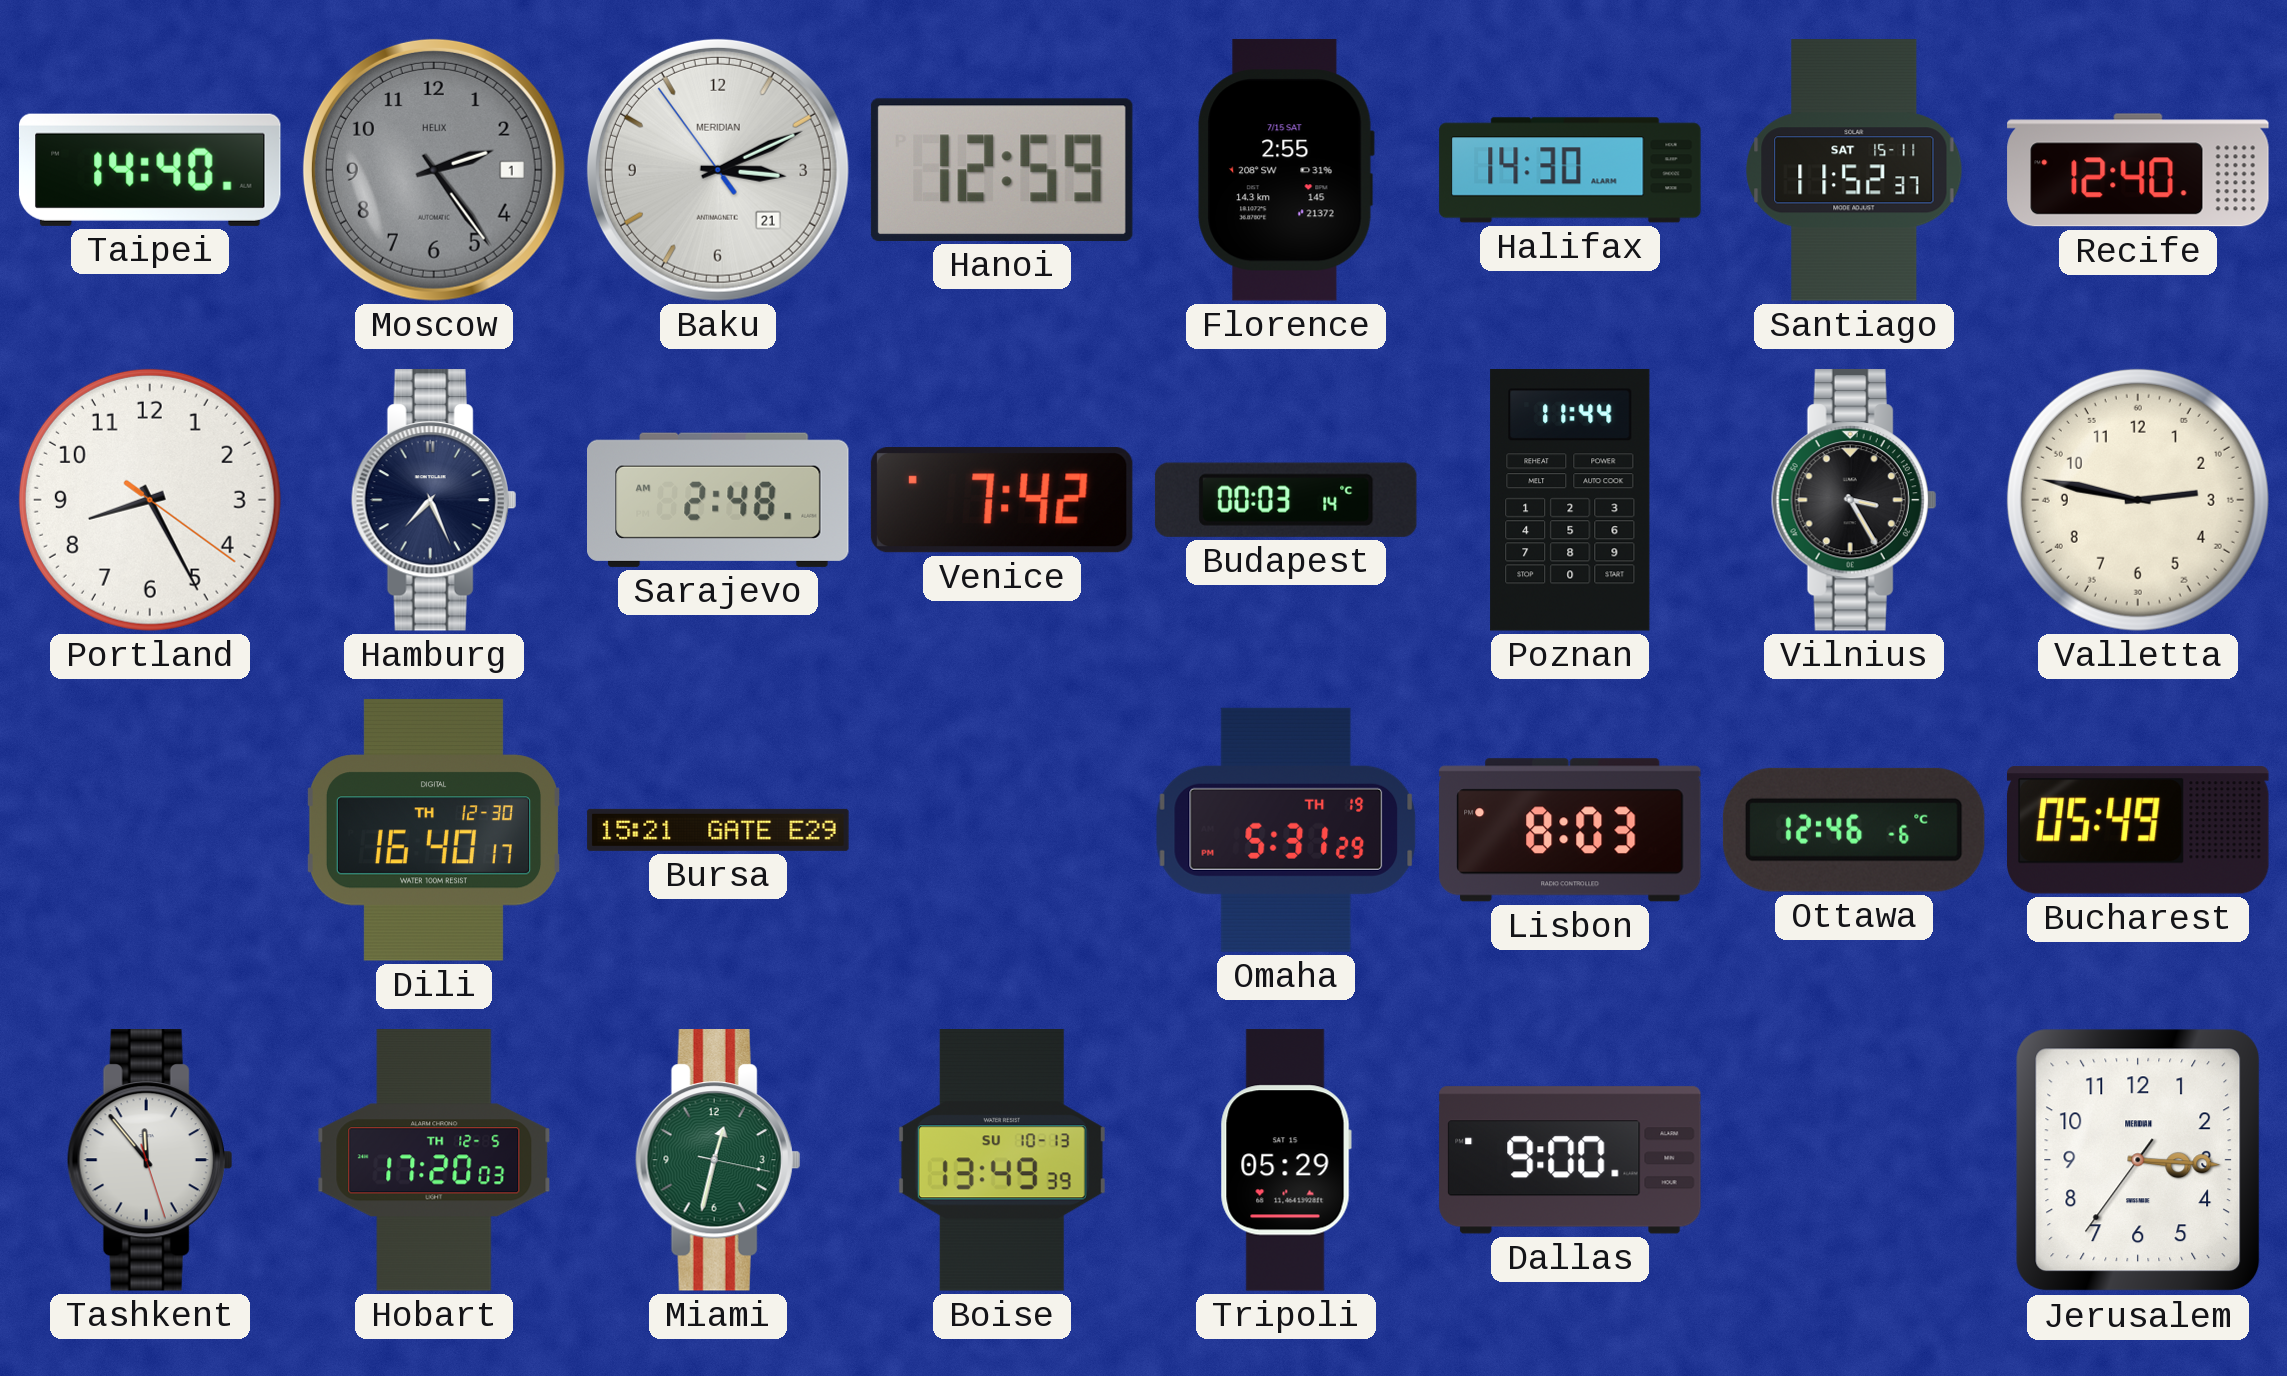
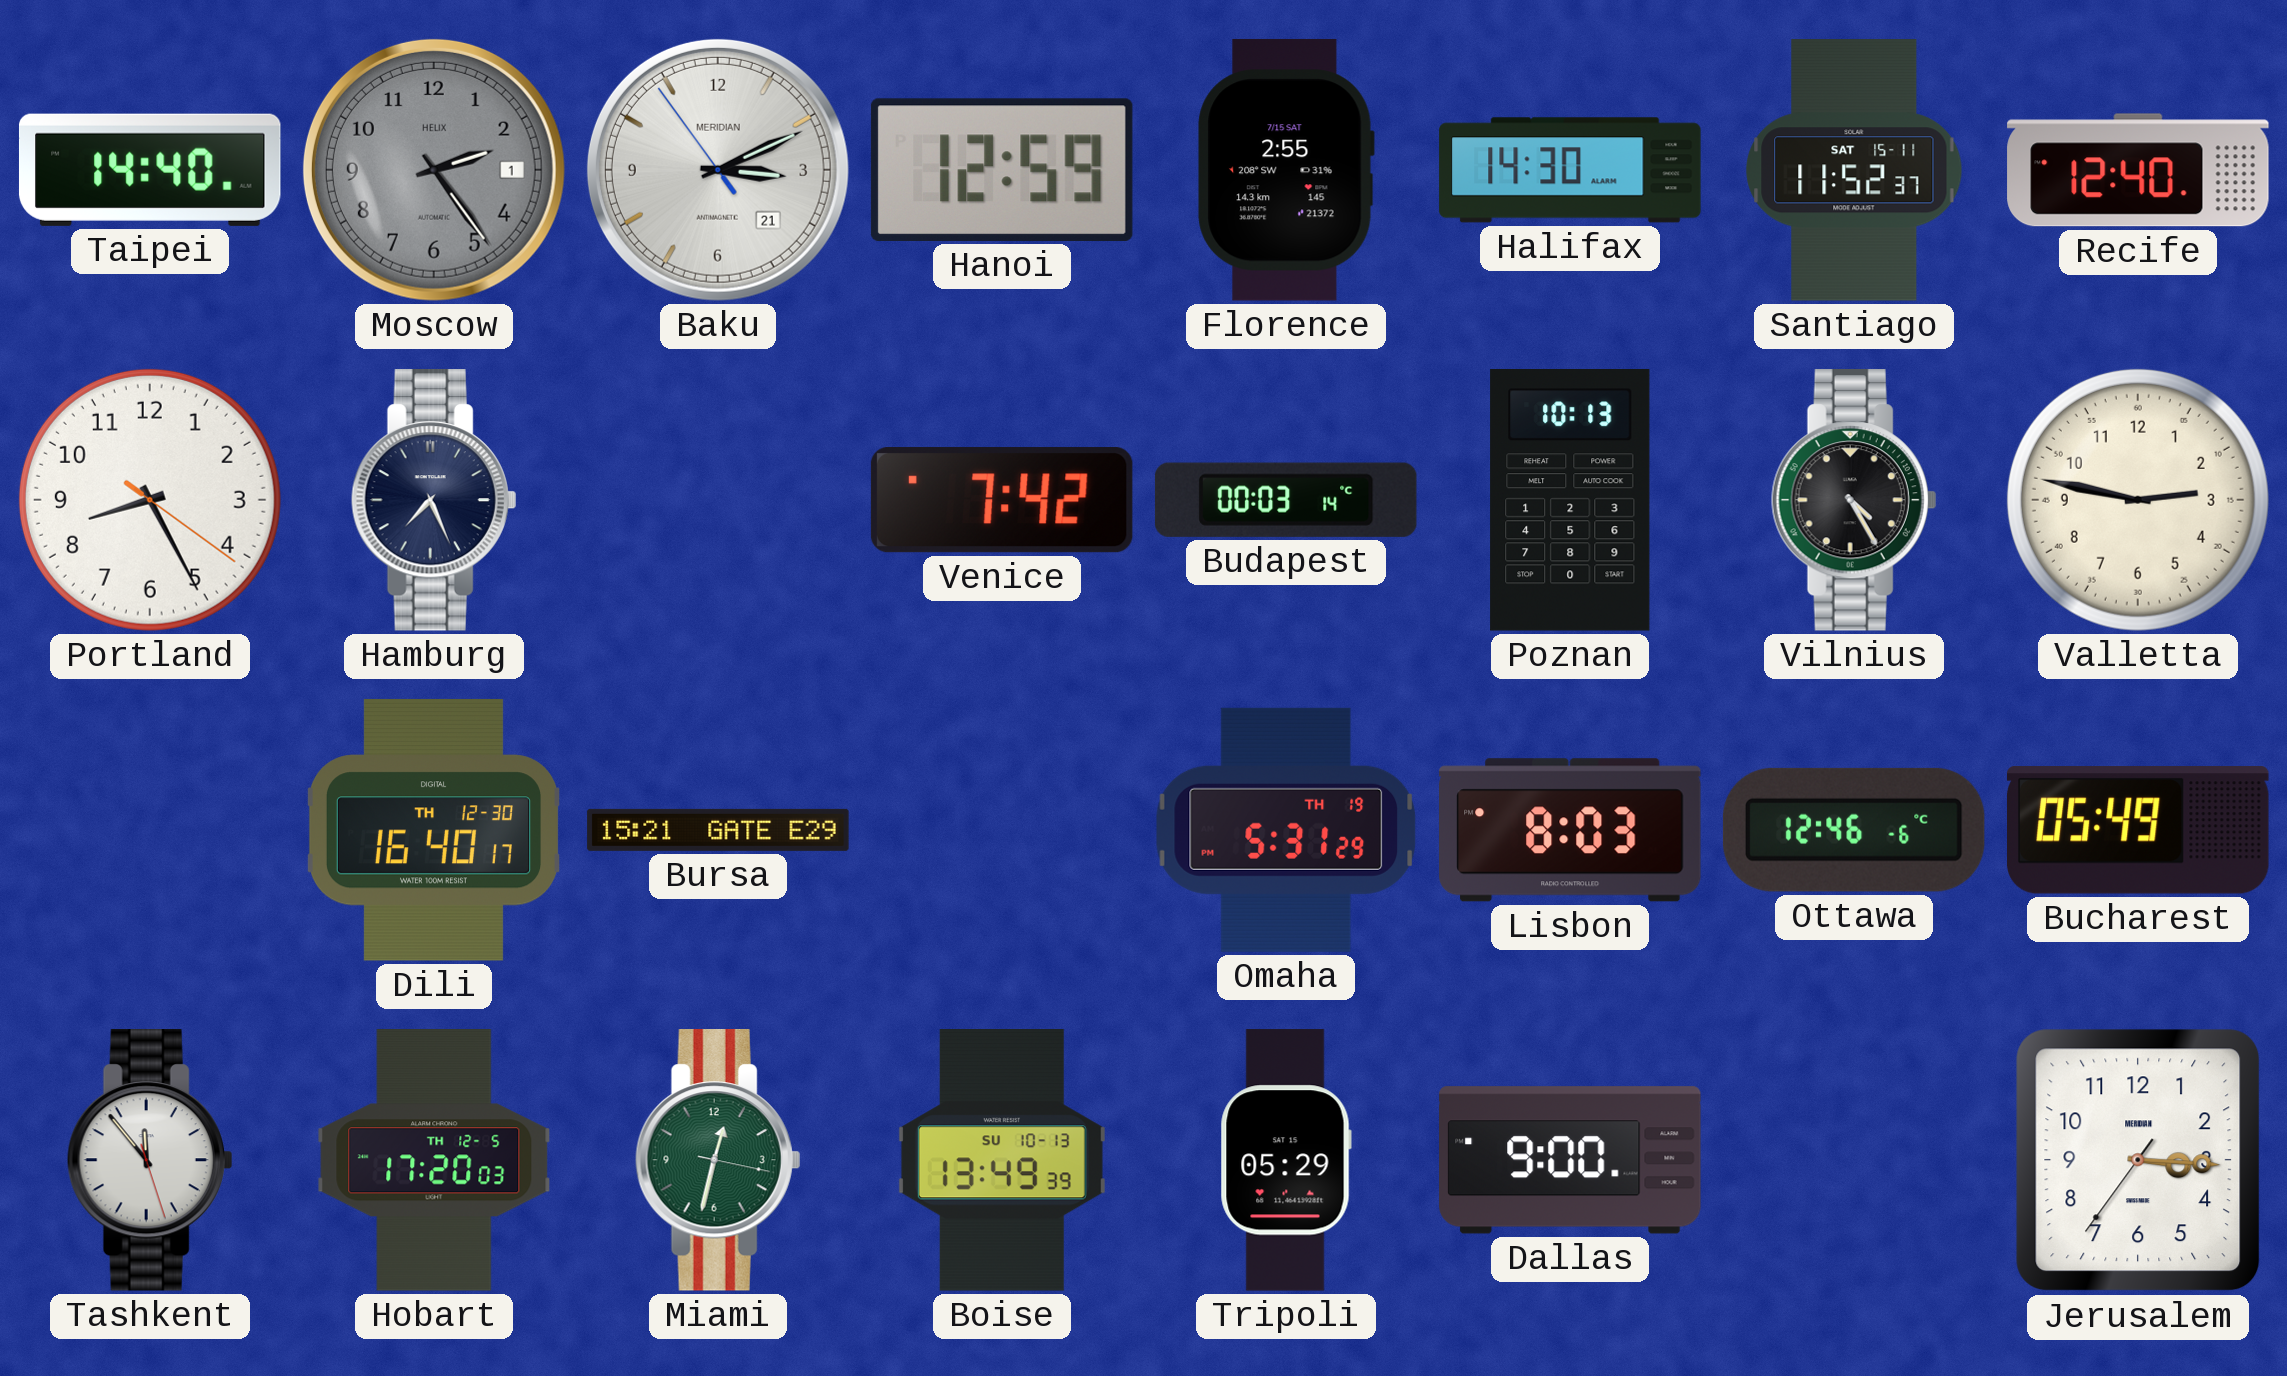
Sarajevo: 2:48 -> none
Poznan: 11:44 -> 10:13
Vilnius: 3:25 -> 4:25
